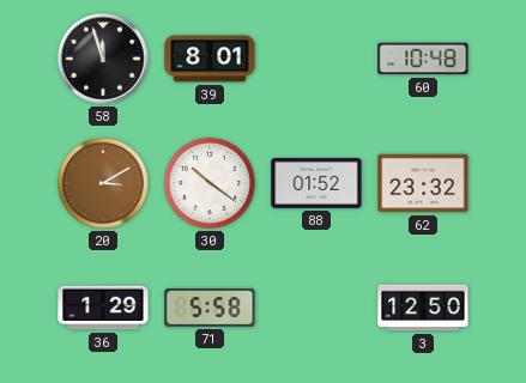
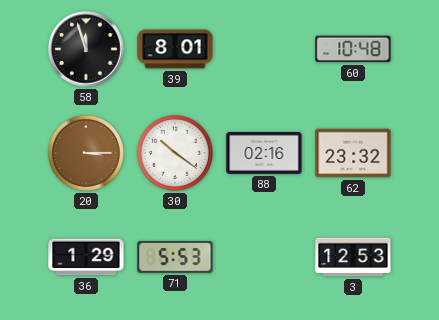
20: 3:10 -> 3:15
88: 01:52 -> 02:16
71: 5:58 -> 5:53
3: 12:50 -> 12:53
